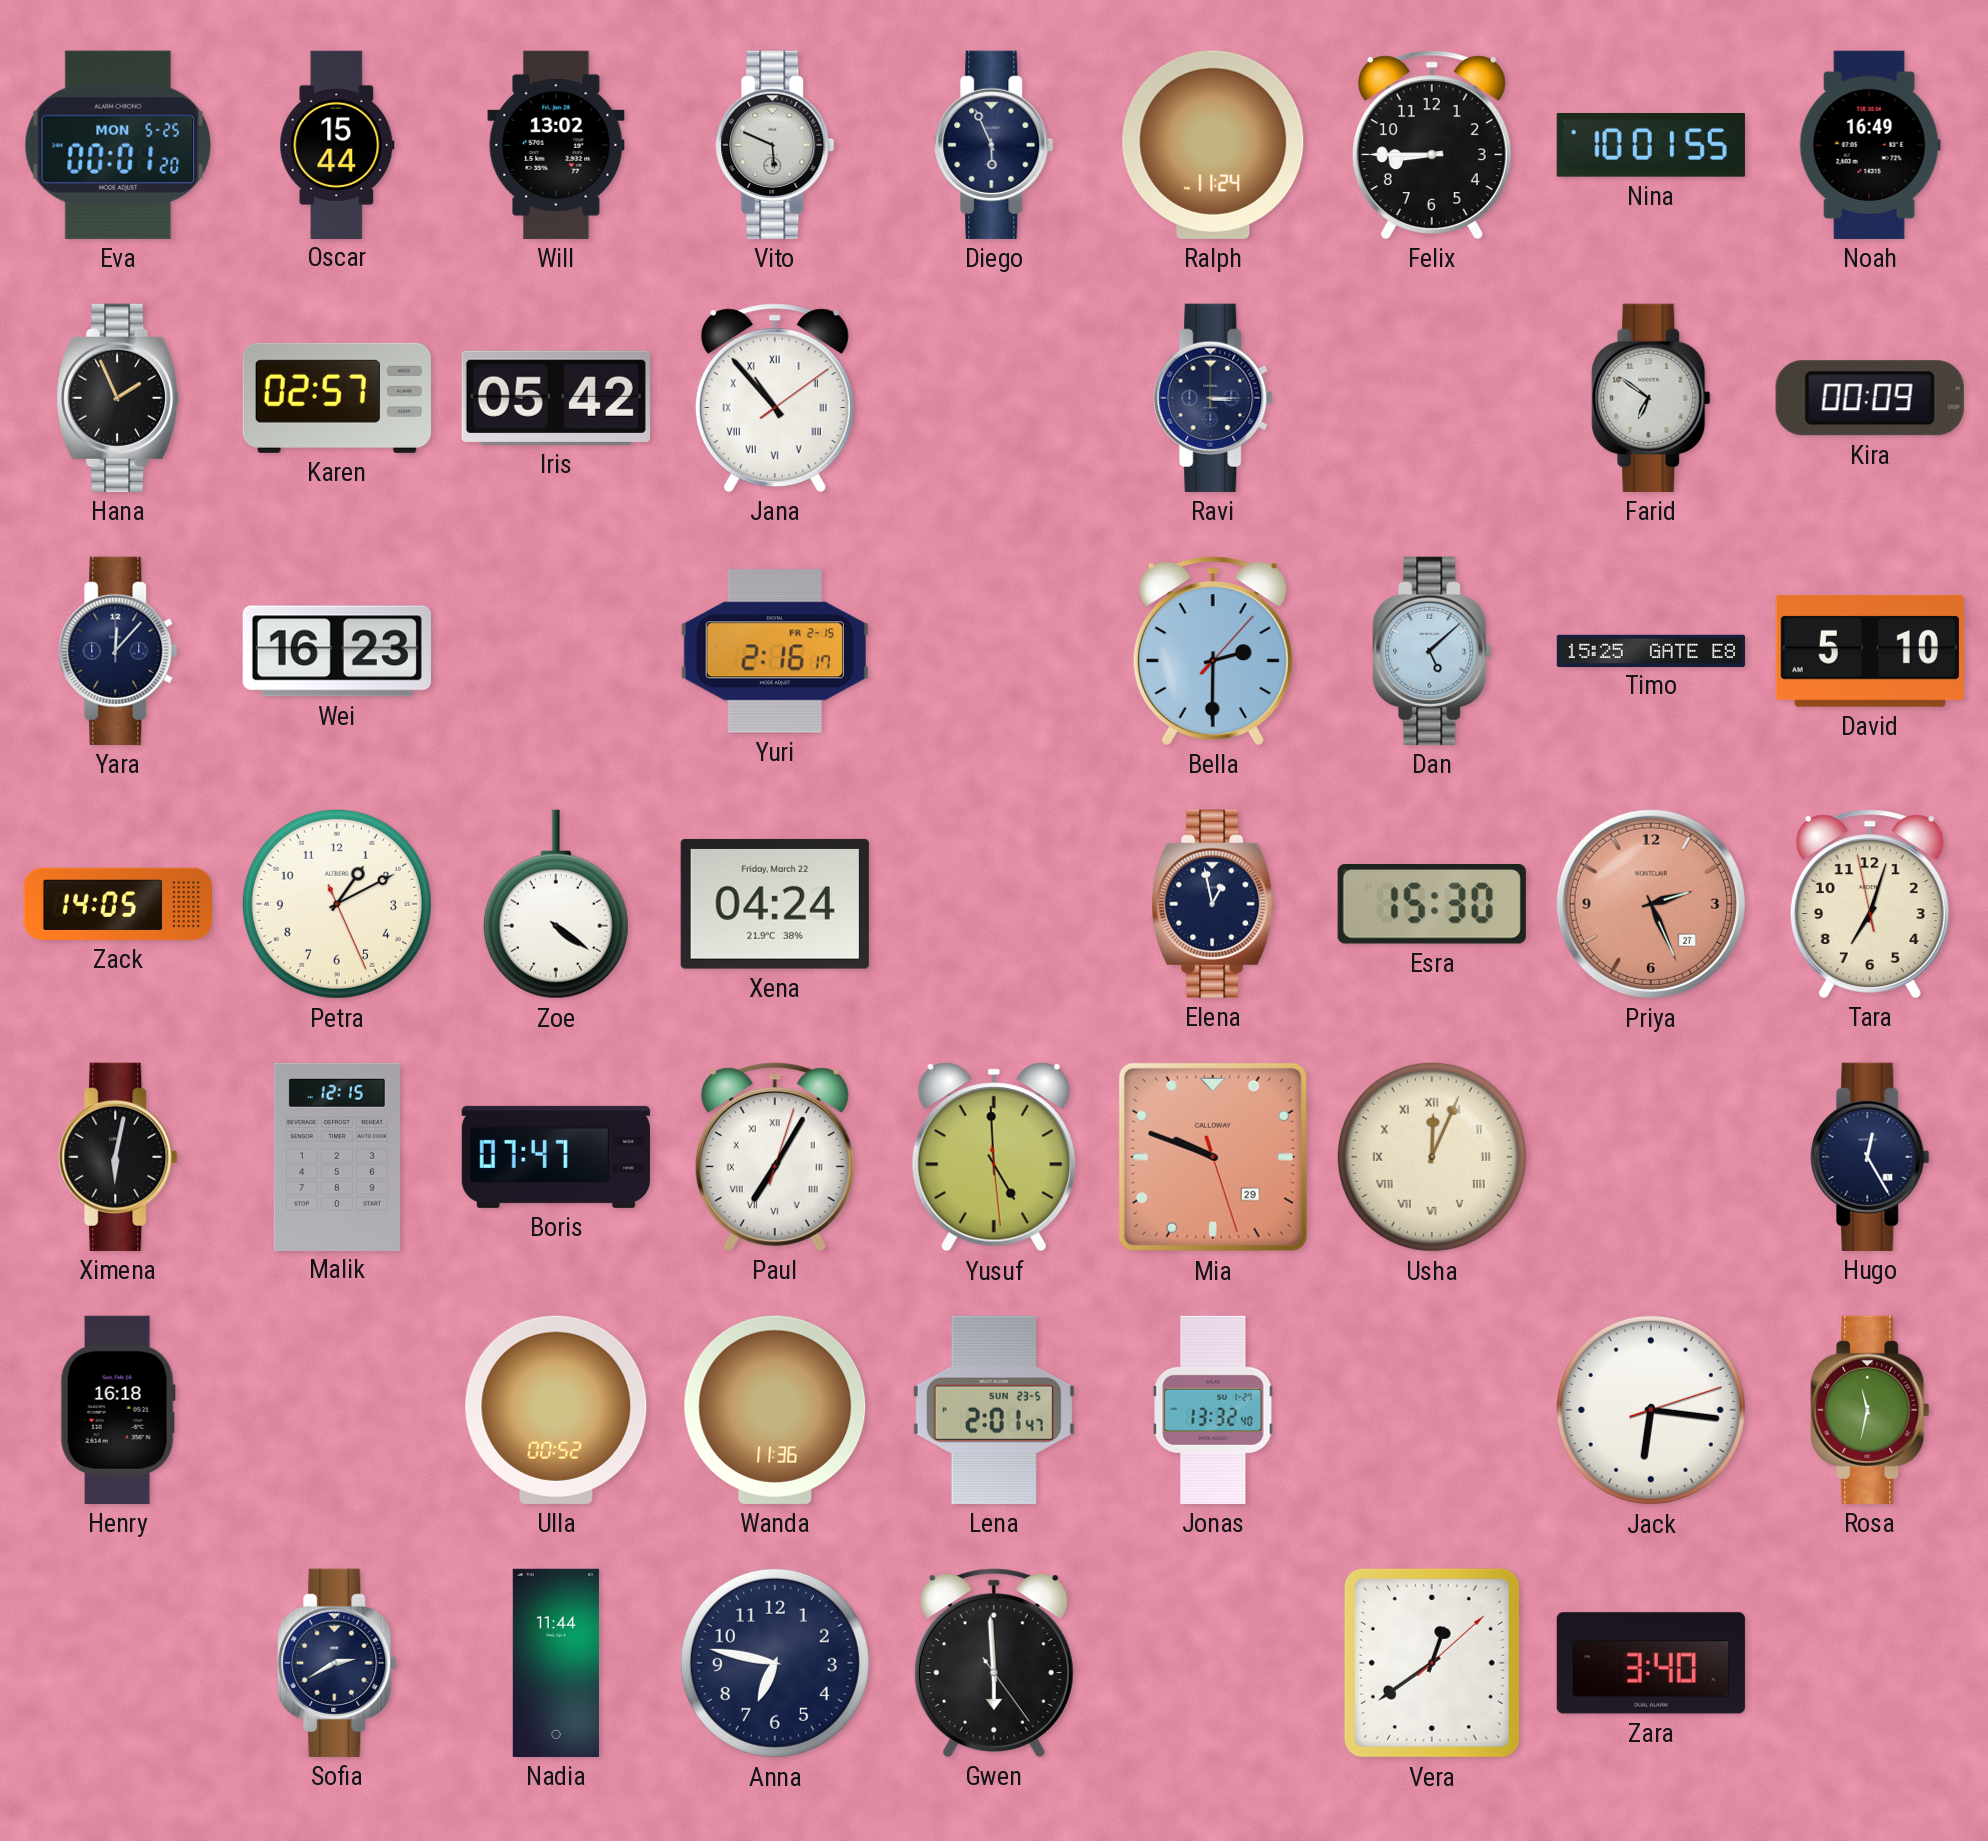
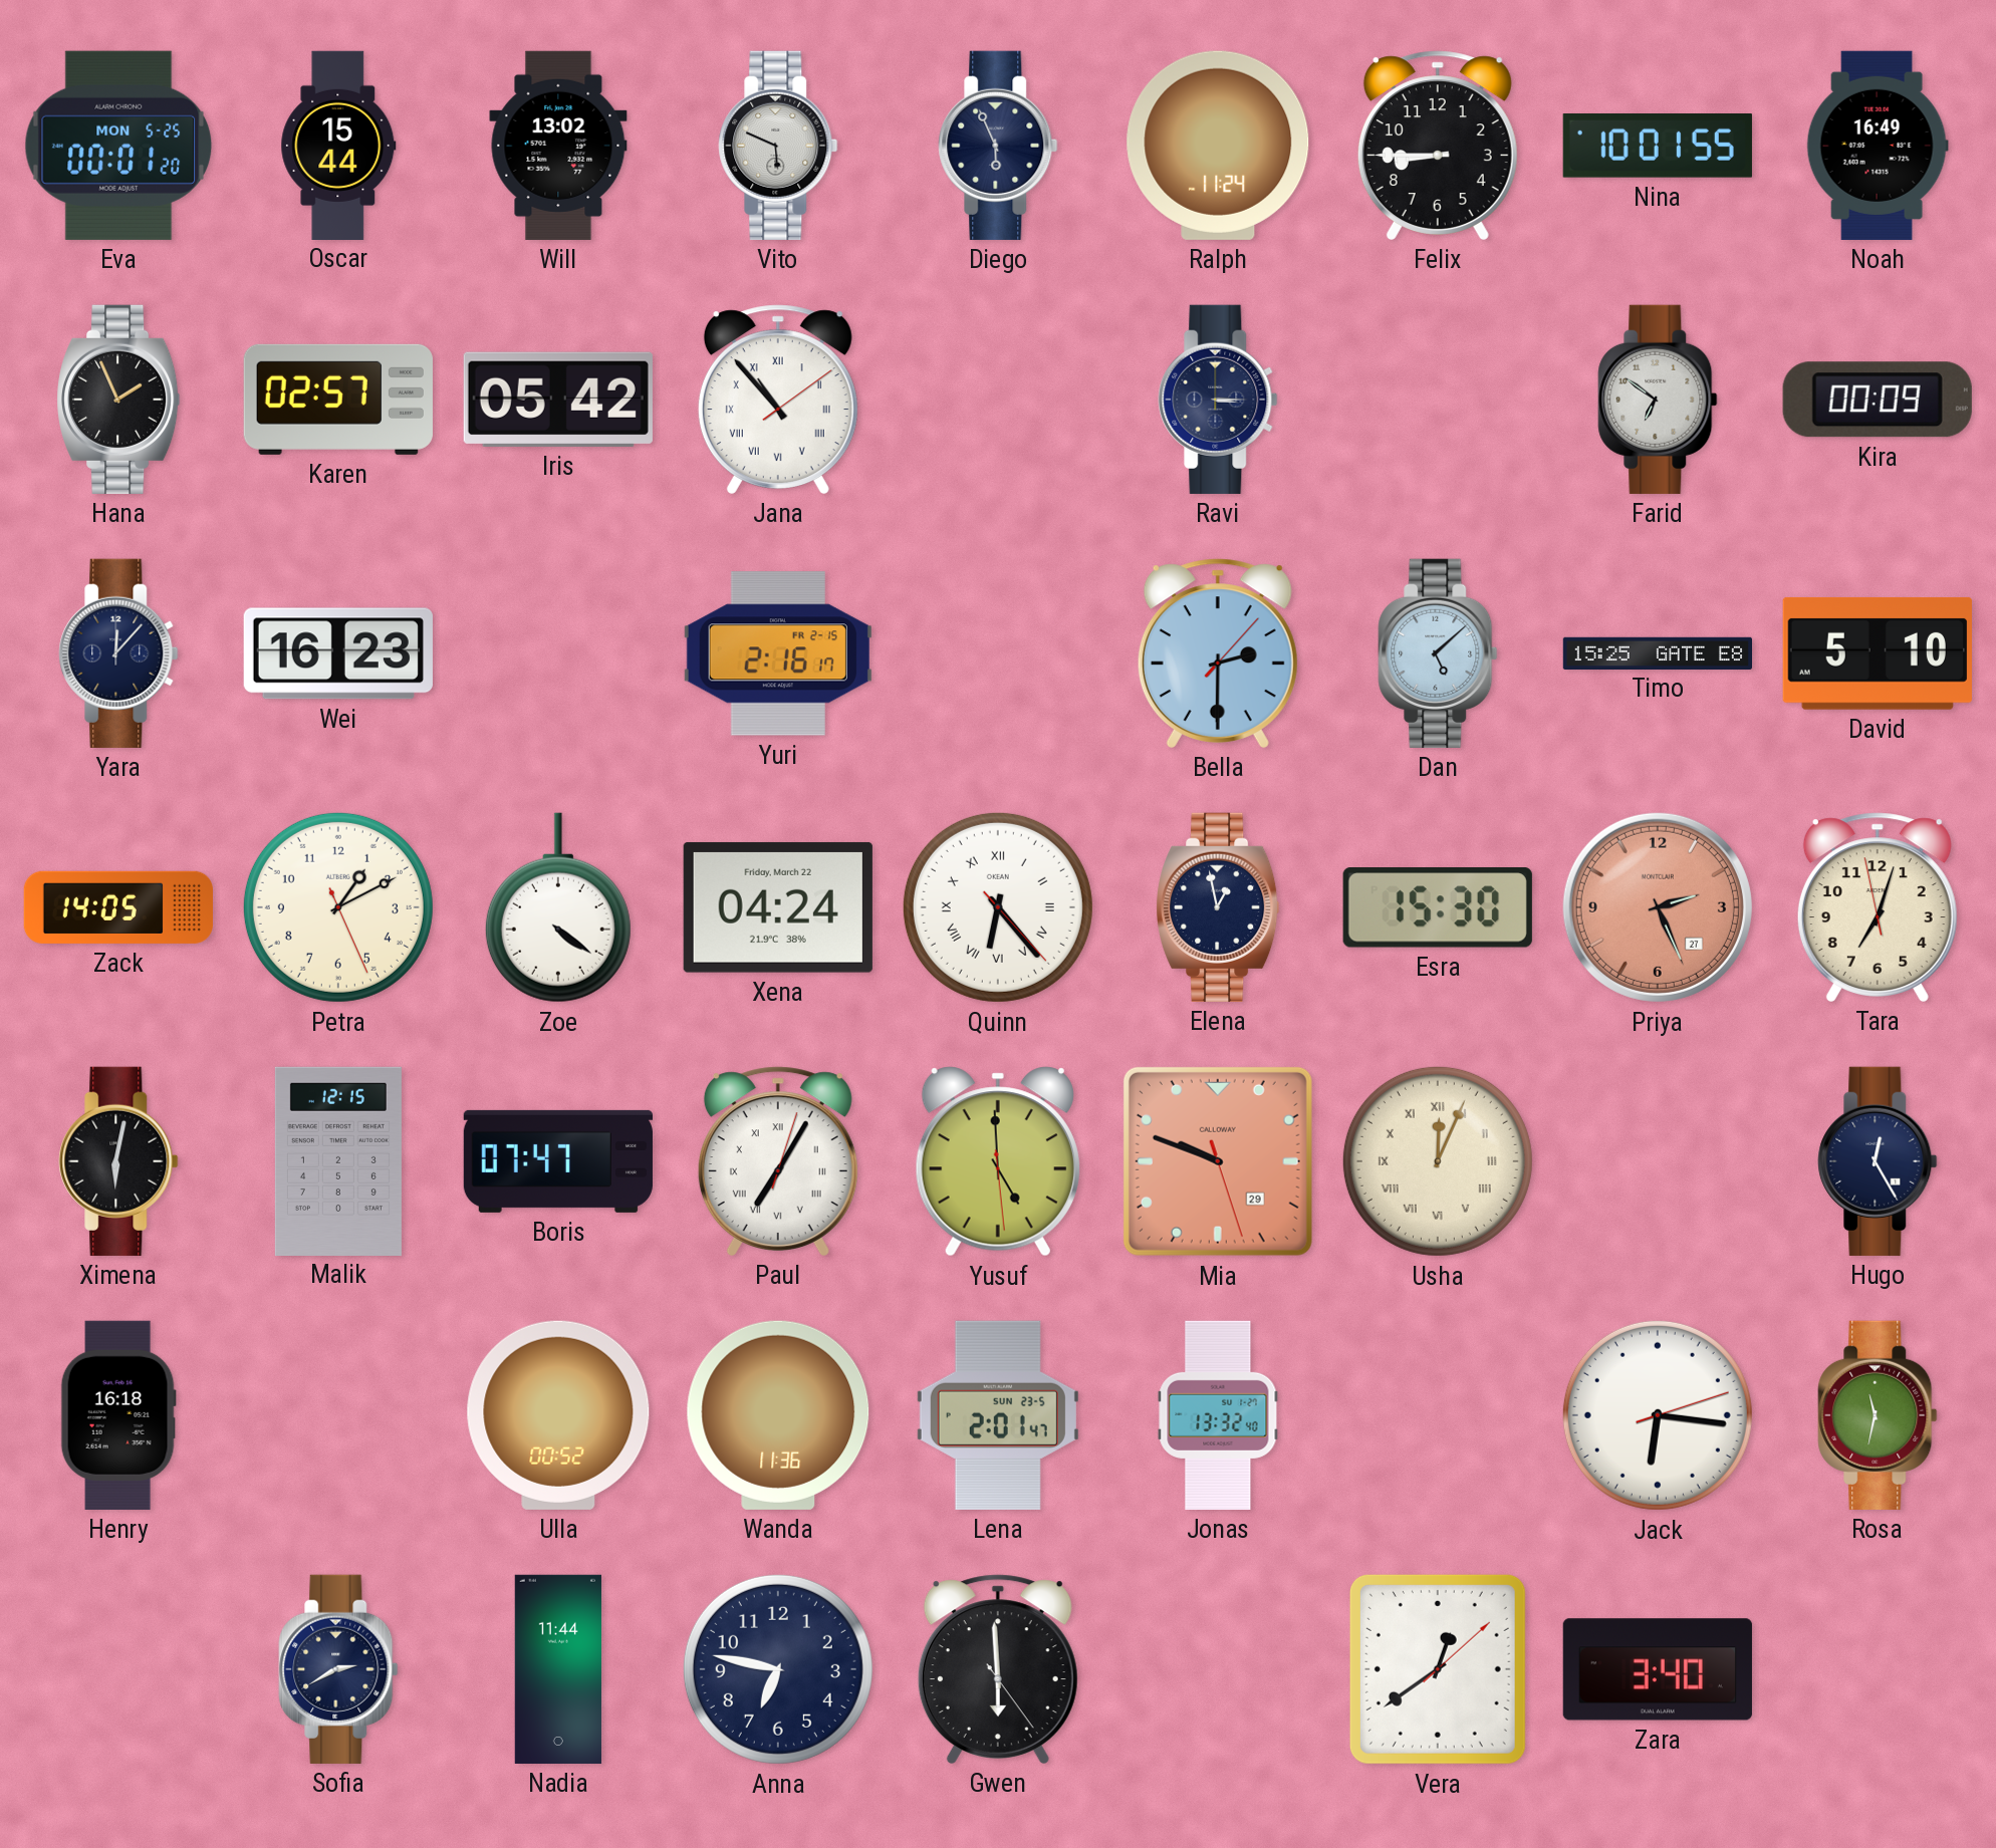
Quinn: none -> 6:23
